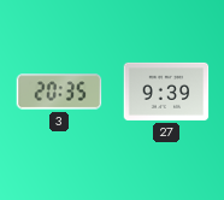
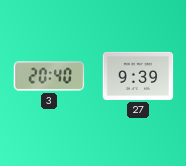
3: 20:35 -> 20:40
